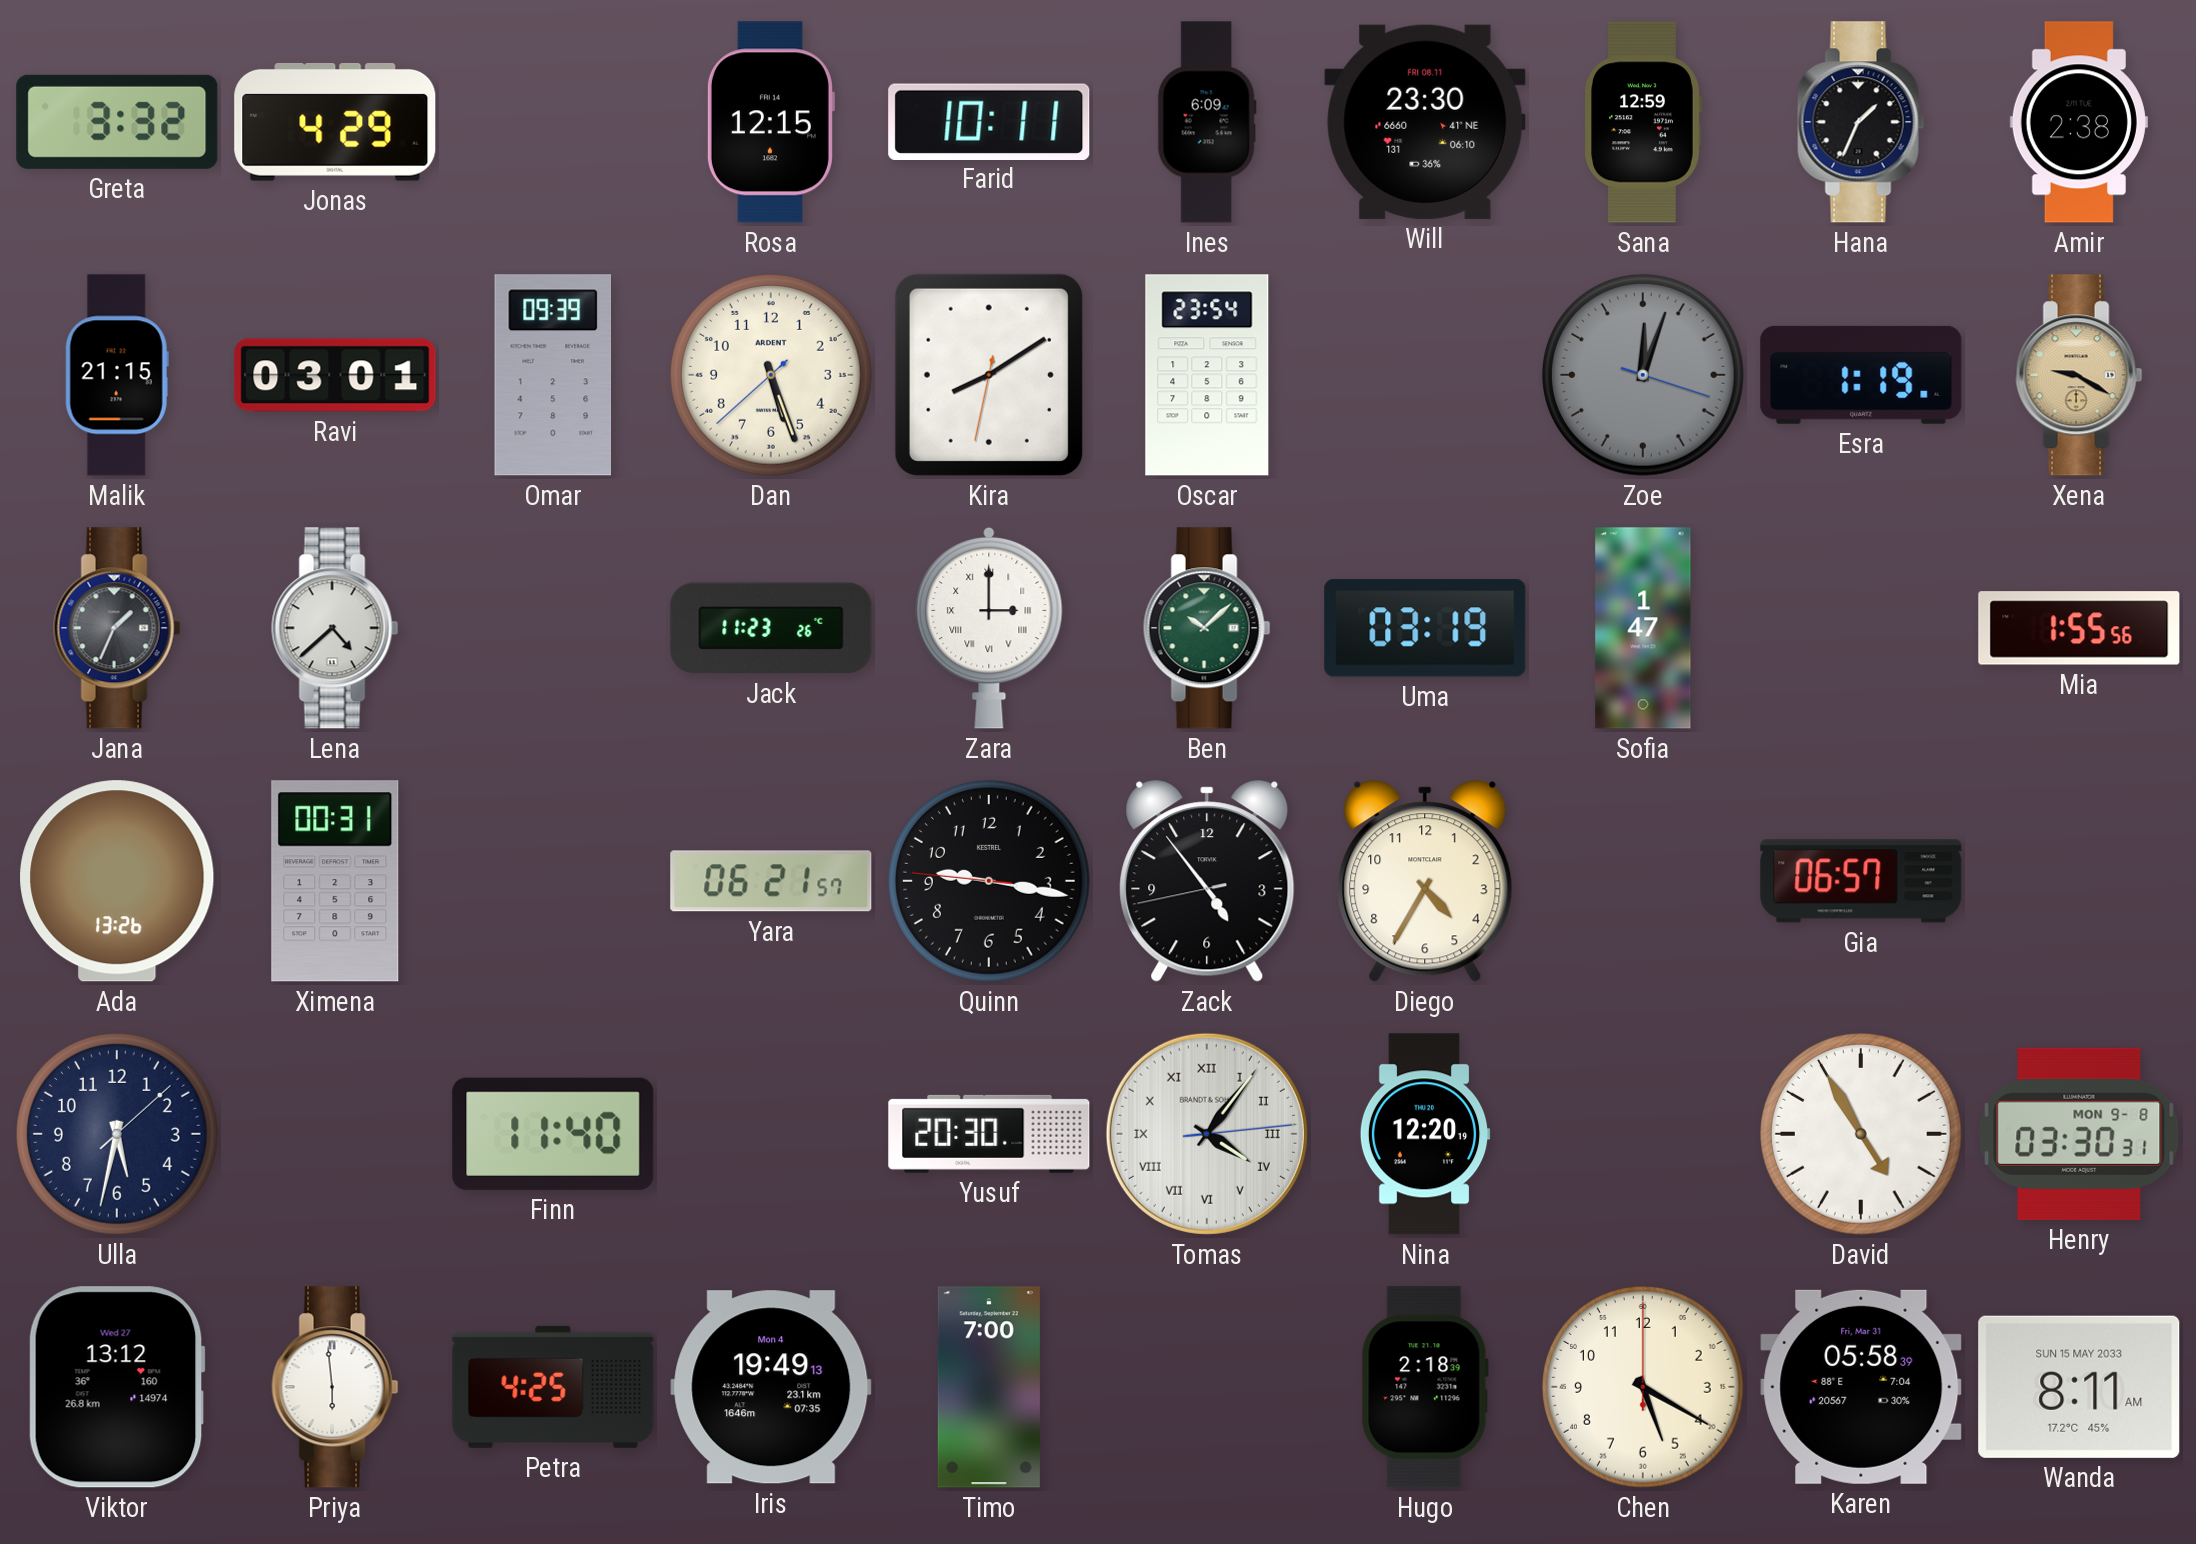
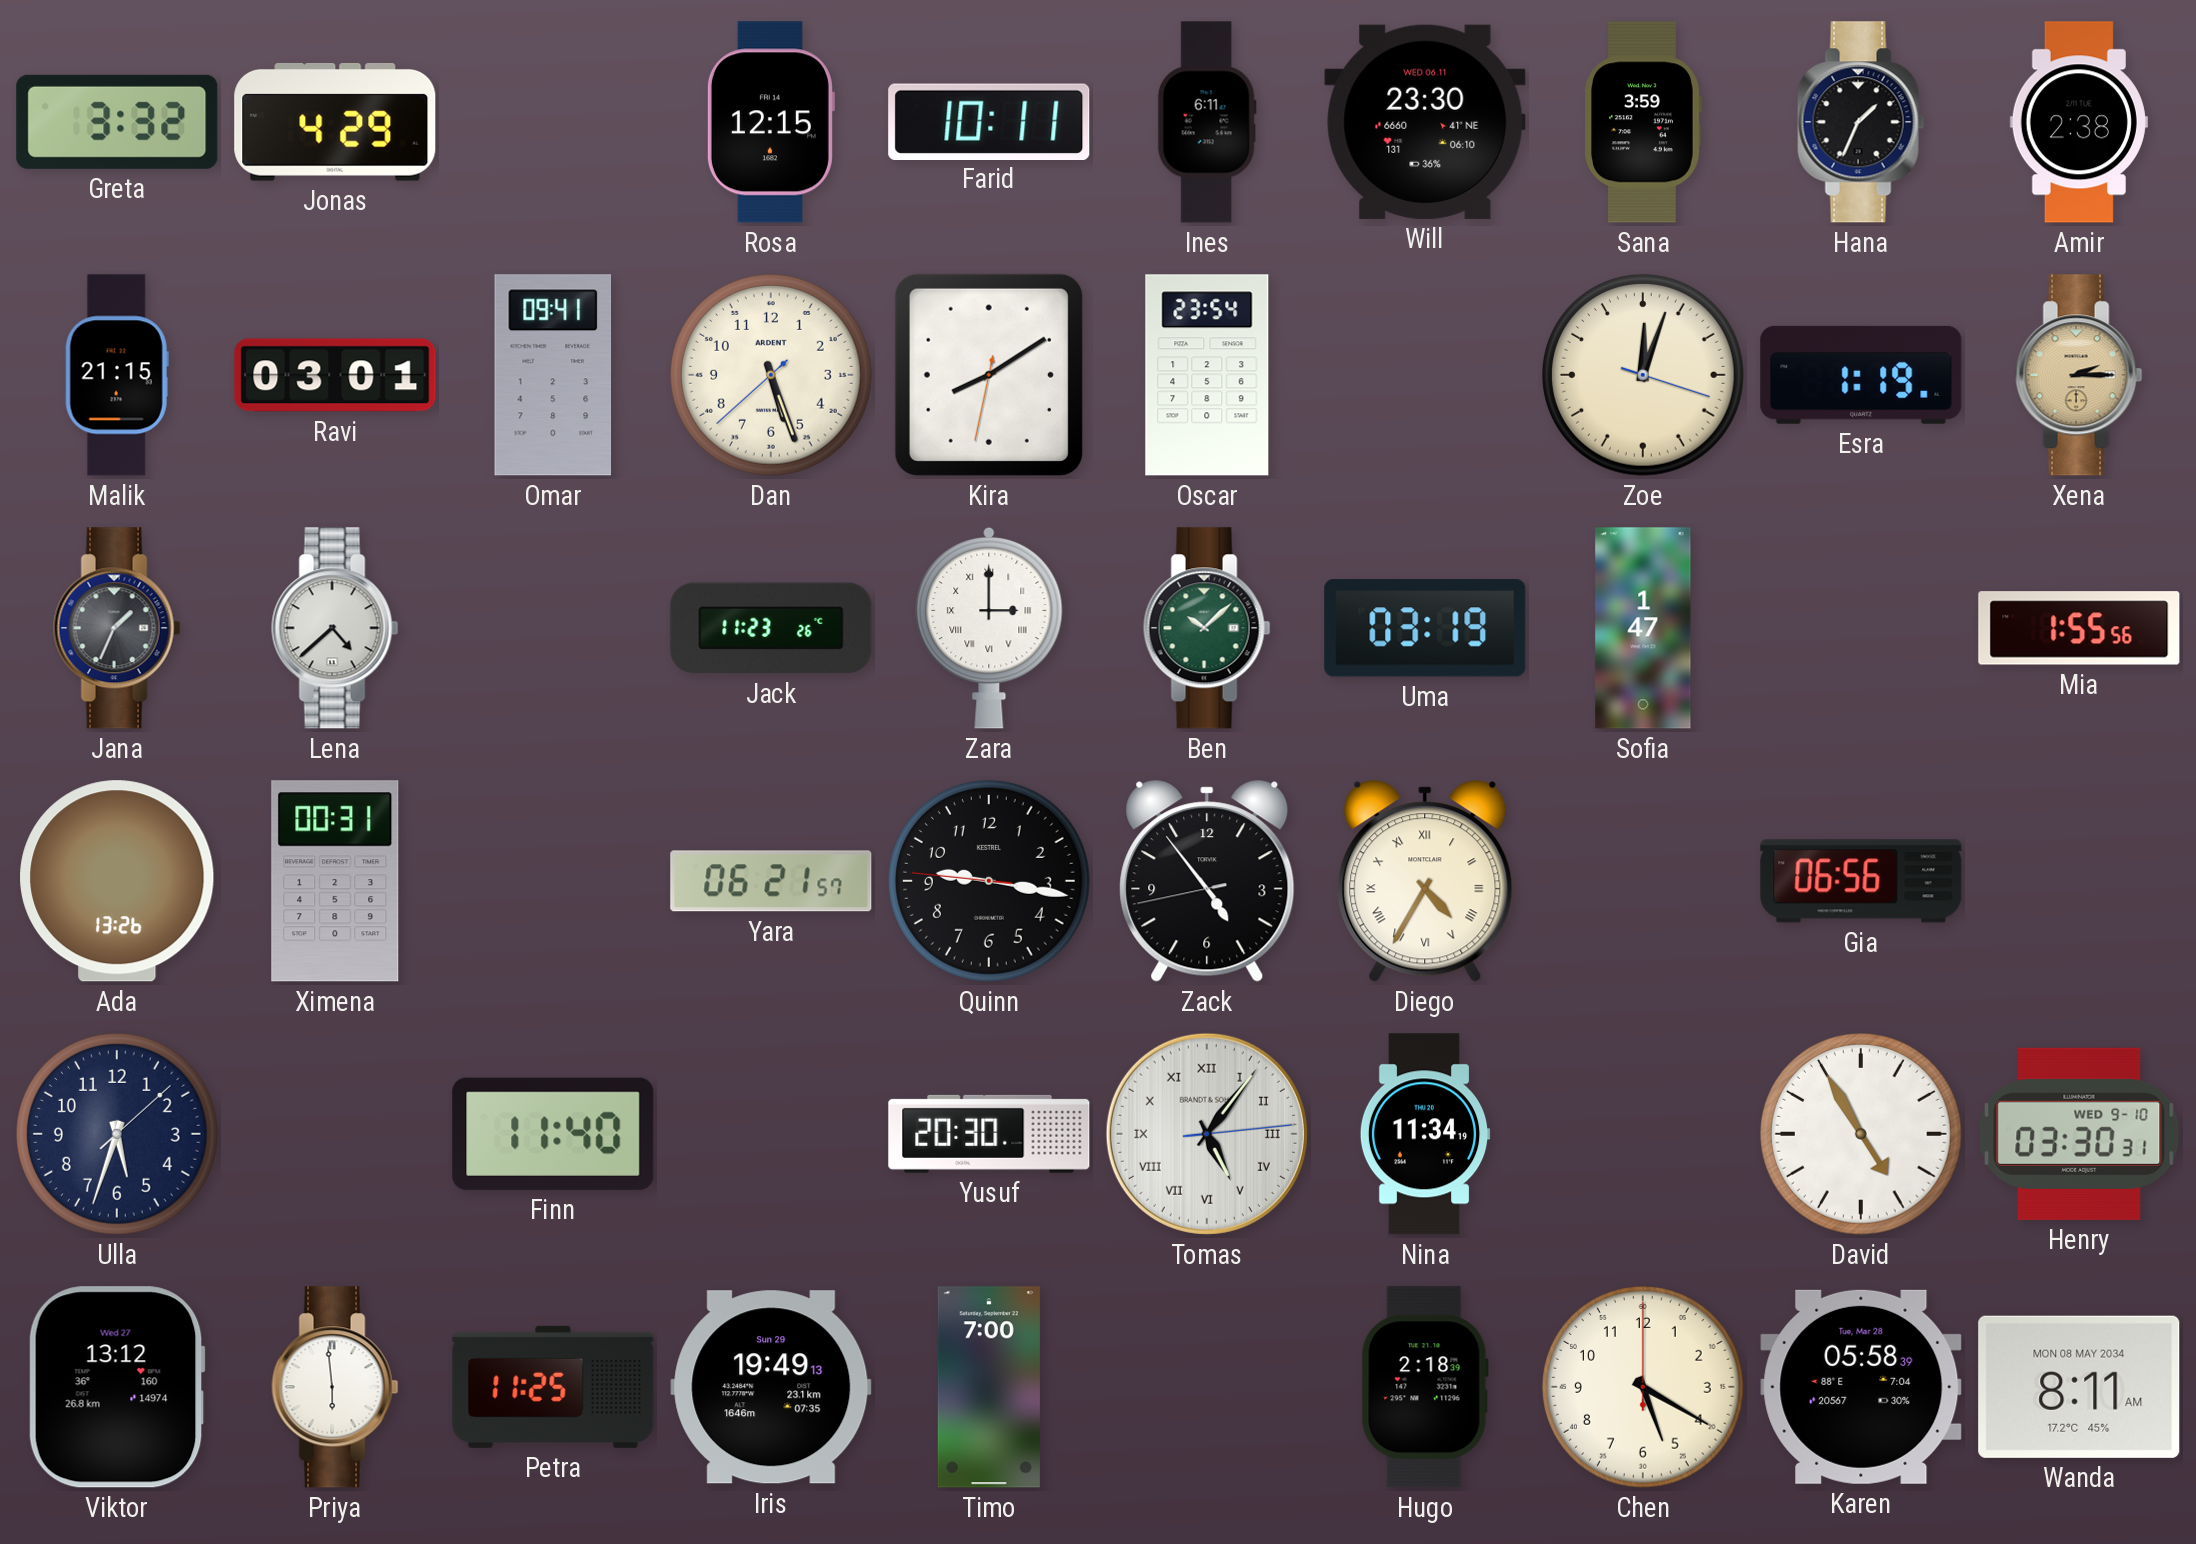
Ines: 6:09 -> 6:11
Will date: FRI 08.11 -> WED 06.11
Sana: 12:59 -> 3:59
Omar: 09:39 -> 09:41
Zoe dial: grey -> cream
Xena: 9:20 -> 2:15
Diego numerals: Arabic -> Roman
Gia: 06:57 -> 06:56
Ulla: 5:32 -> 5:33
Tomas: 4:06 -> 5:06
Nina: 12:20 -> 11:34
Henry date: MON 9-8 -> WED 9-10
Petra: 4:25 -> 11:25
Iris date: Mon 4 -> Sun 29
Karen date: Fri, Mar 31 -> Tue, Mar 28
Wanda date: SUN 15 MAY 2033 -> MON 08 MAY 2034
